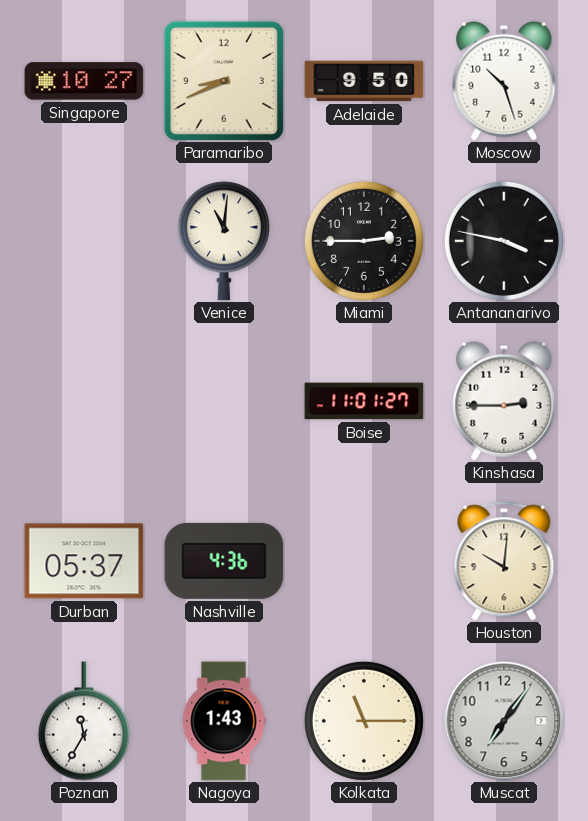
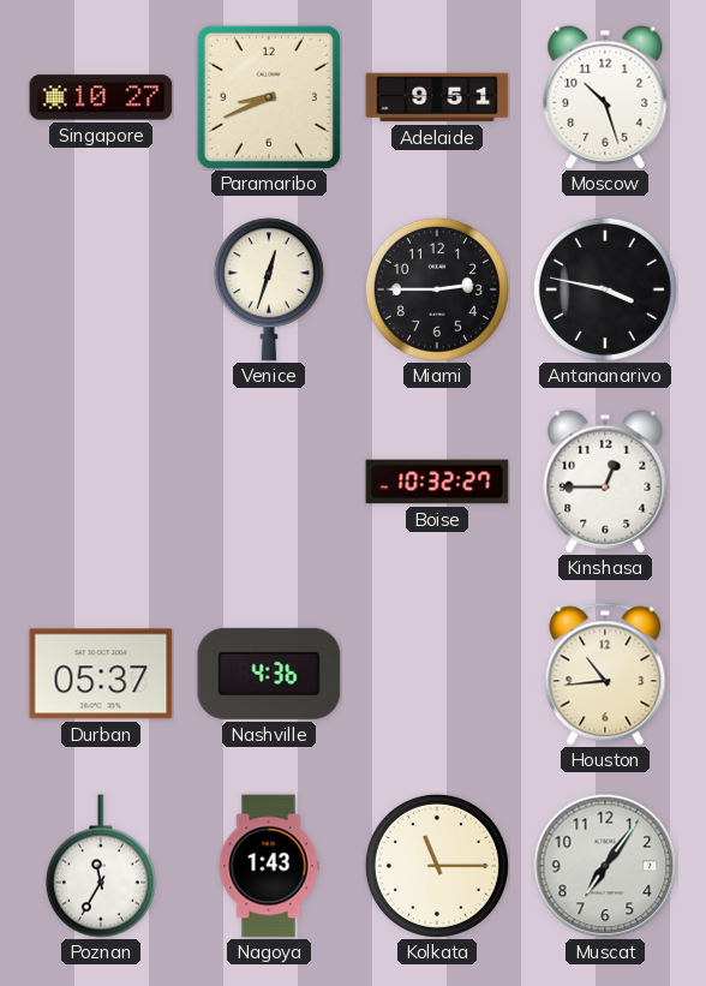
Adelaide: 9:50 -> 9:51
Venice: 11:01 -> 12:33
Boise: 11:01 -> 10:32
Kinshasa: 2:45 -> 12:45
Houston: 10:01 -> 10:44
